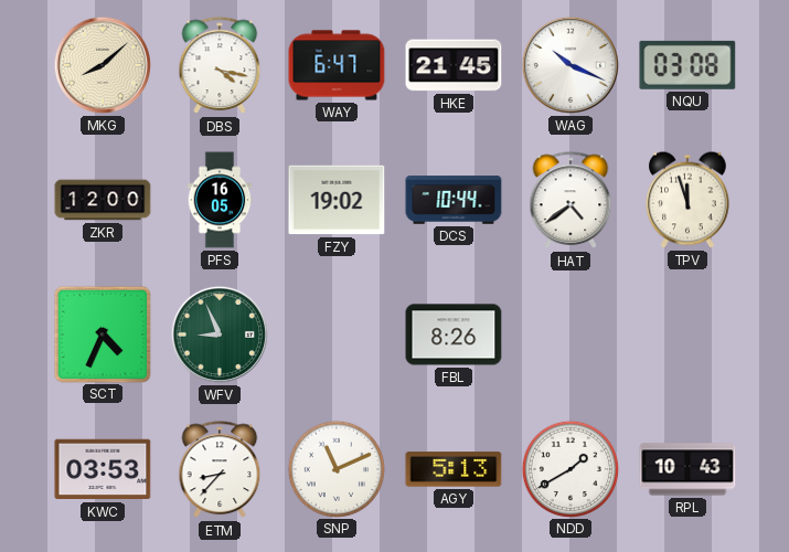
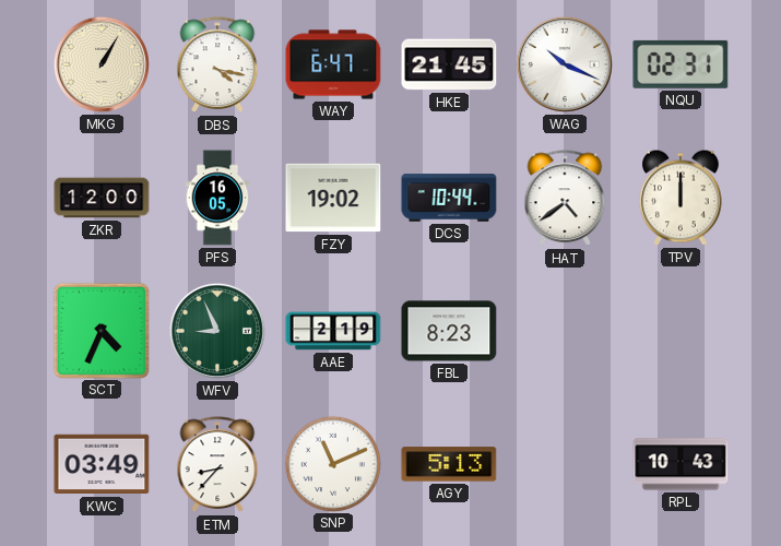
MKG: 8:08 -> 1:05
NQU: 03:08 -> 02:31
TPV: 11:57 -> 12:00
AAE: none -> 2:19
FBL: 8:26 -> 8:23
KWC: 03:53 -> 03:49
NDD: 1:40 -> none
